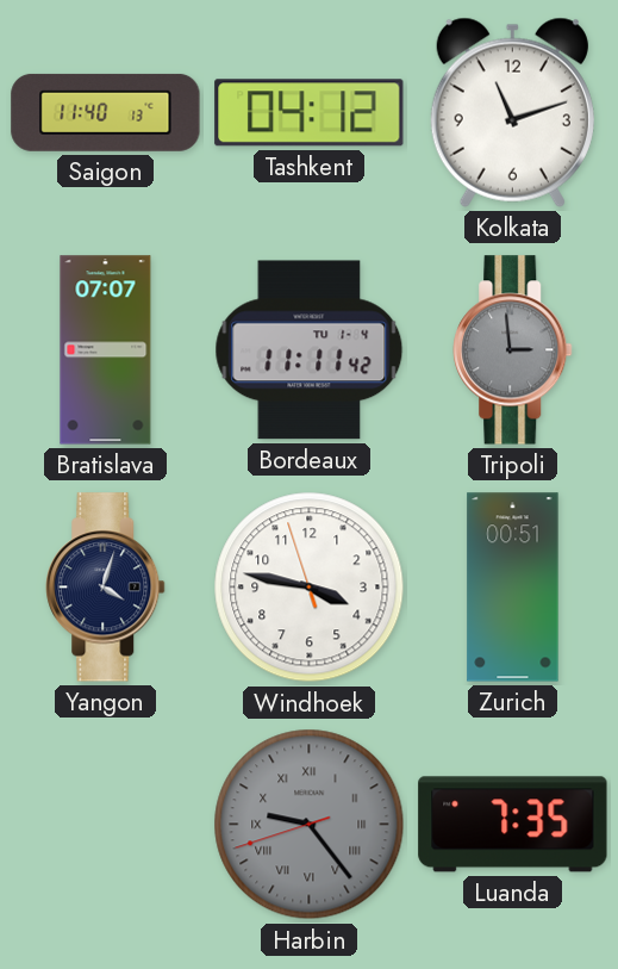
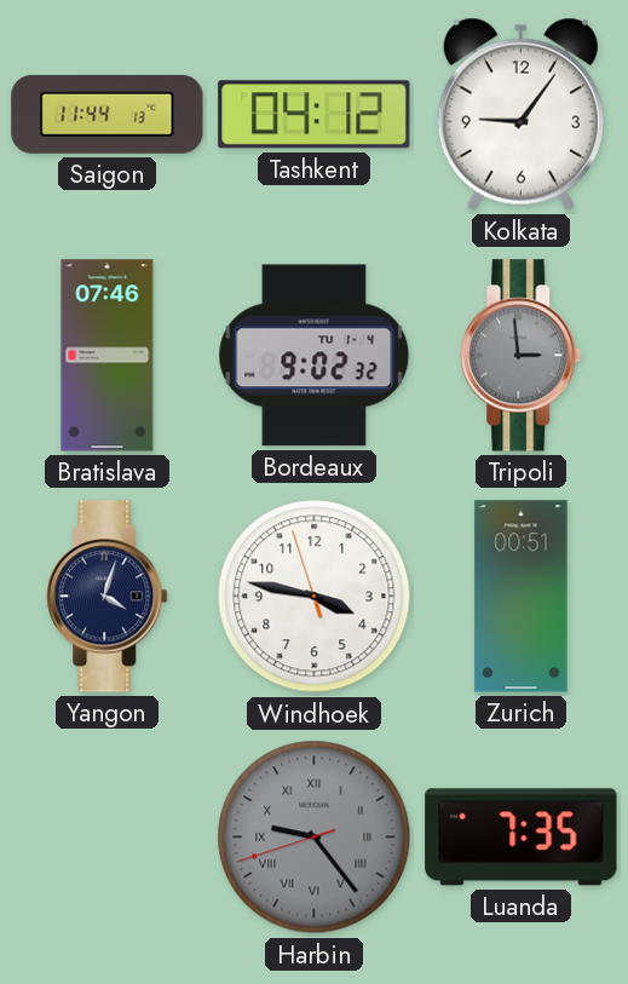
Saigon: 11:40 -> 11:44
Kolkata: 11:12 -> 9:06
Bratislava: 07:07 -> 07:46
Bordeaux: 11:11 -> 9:02
